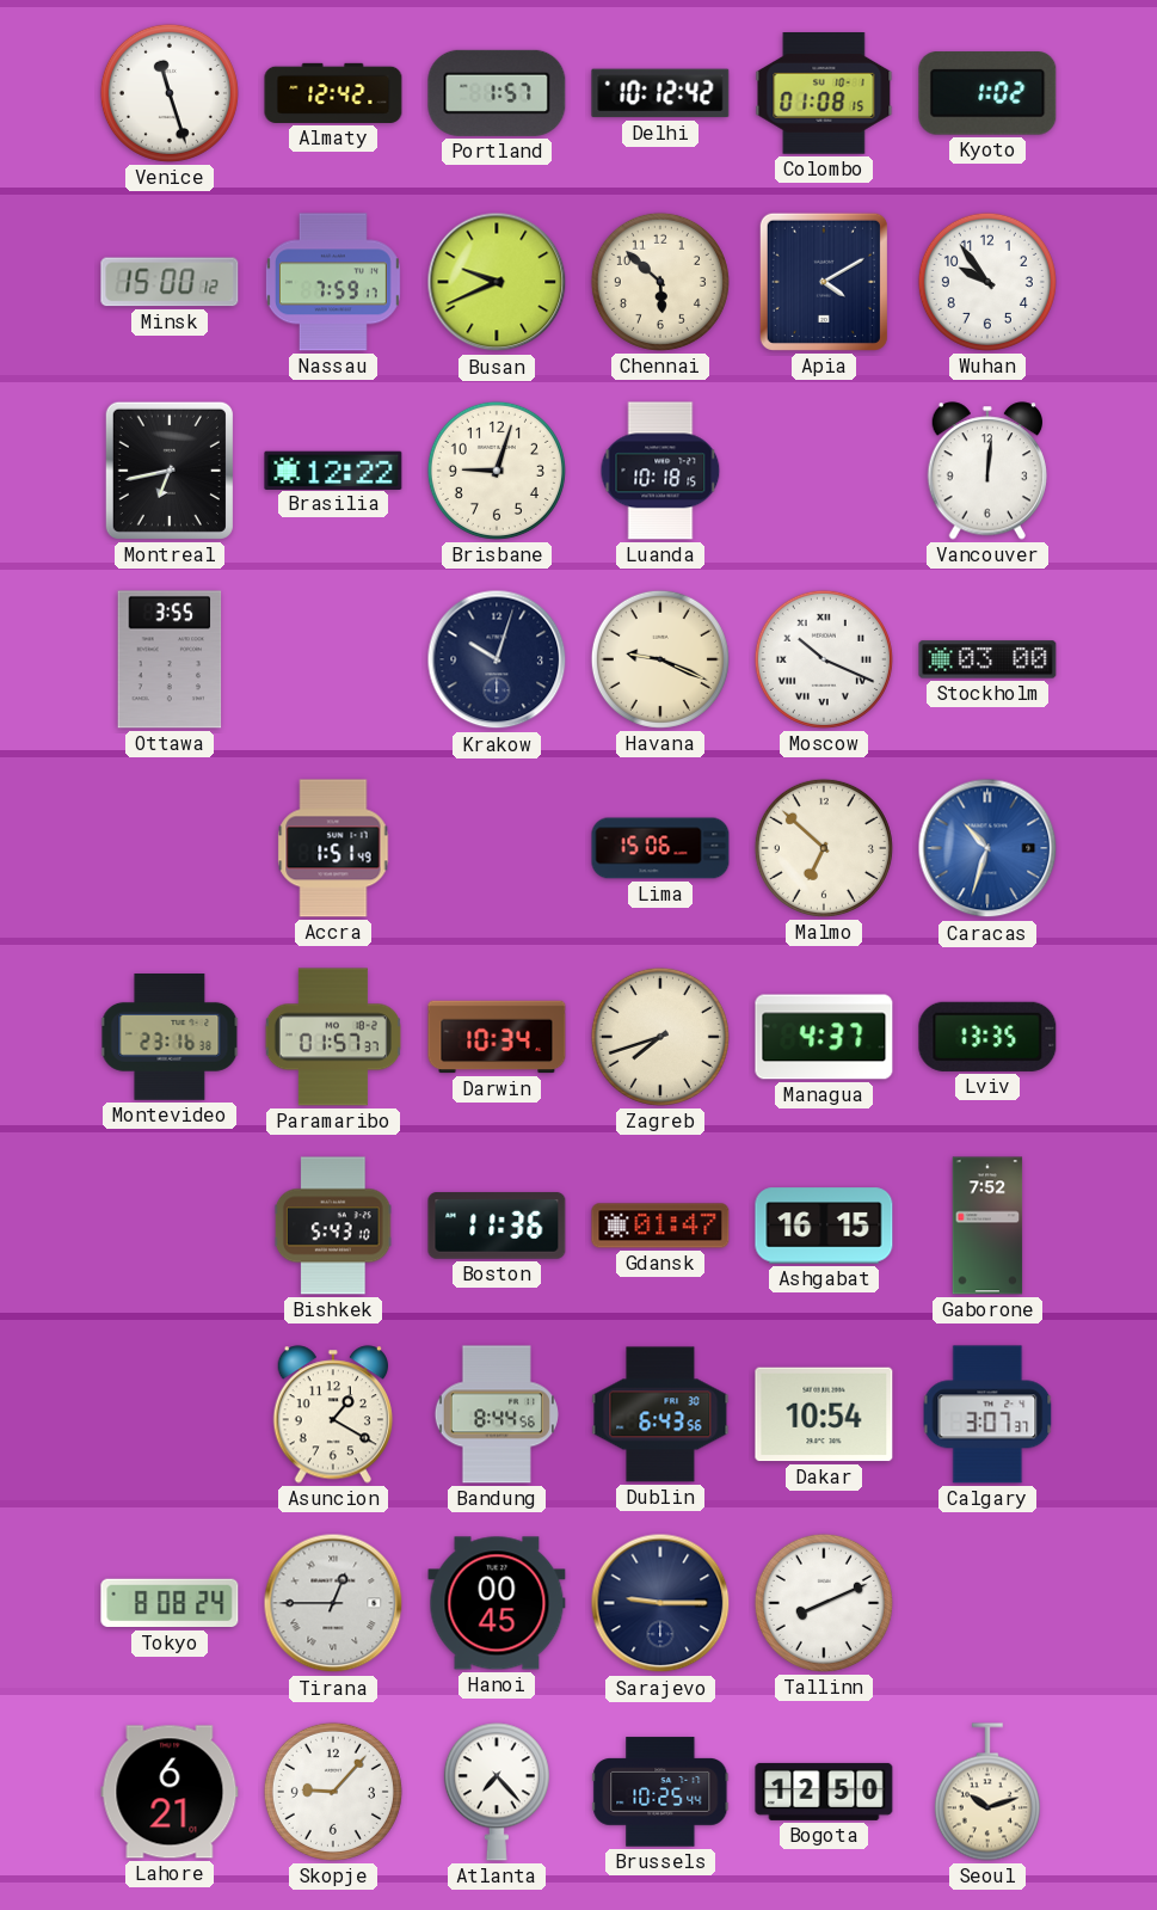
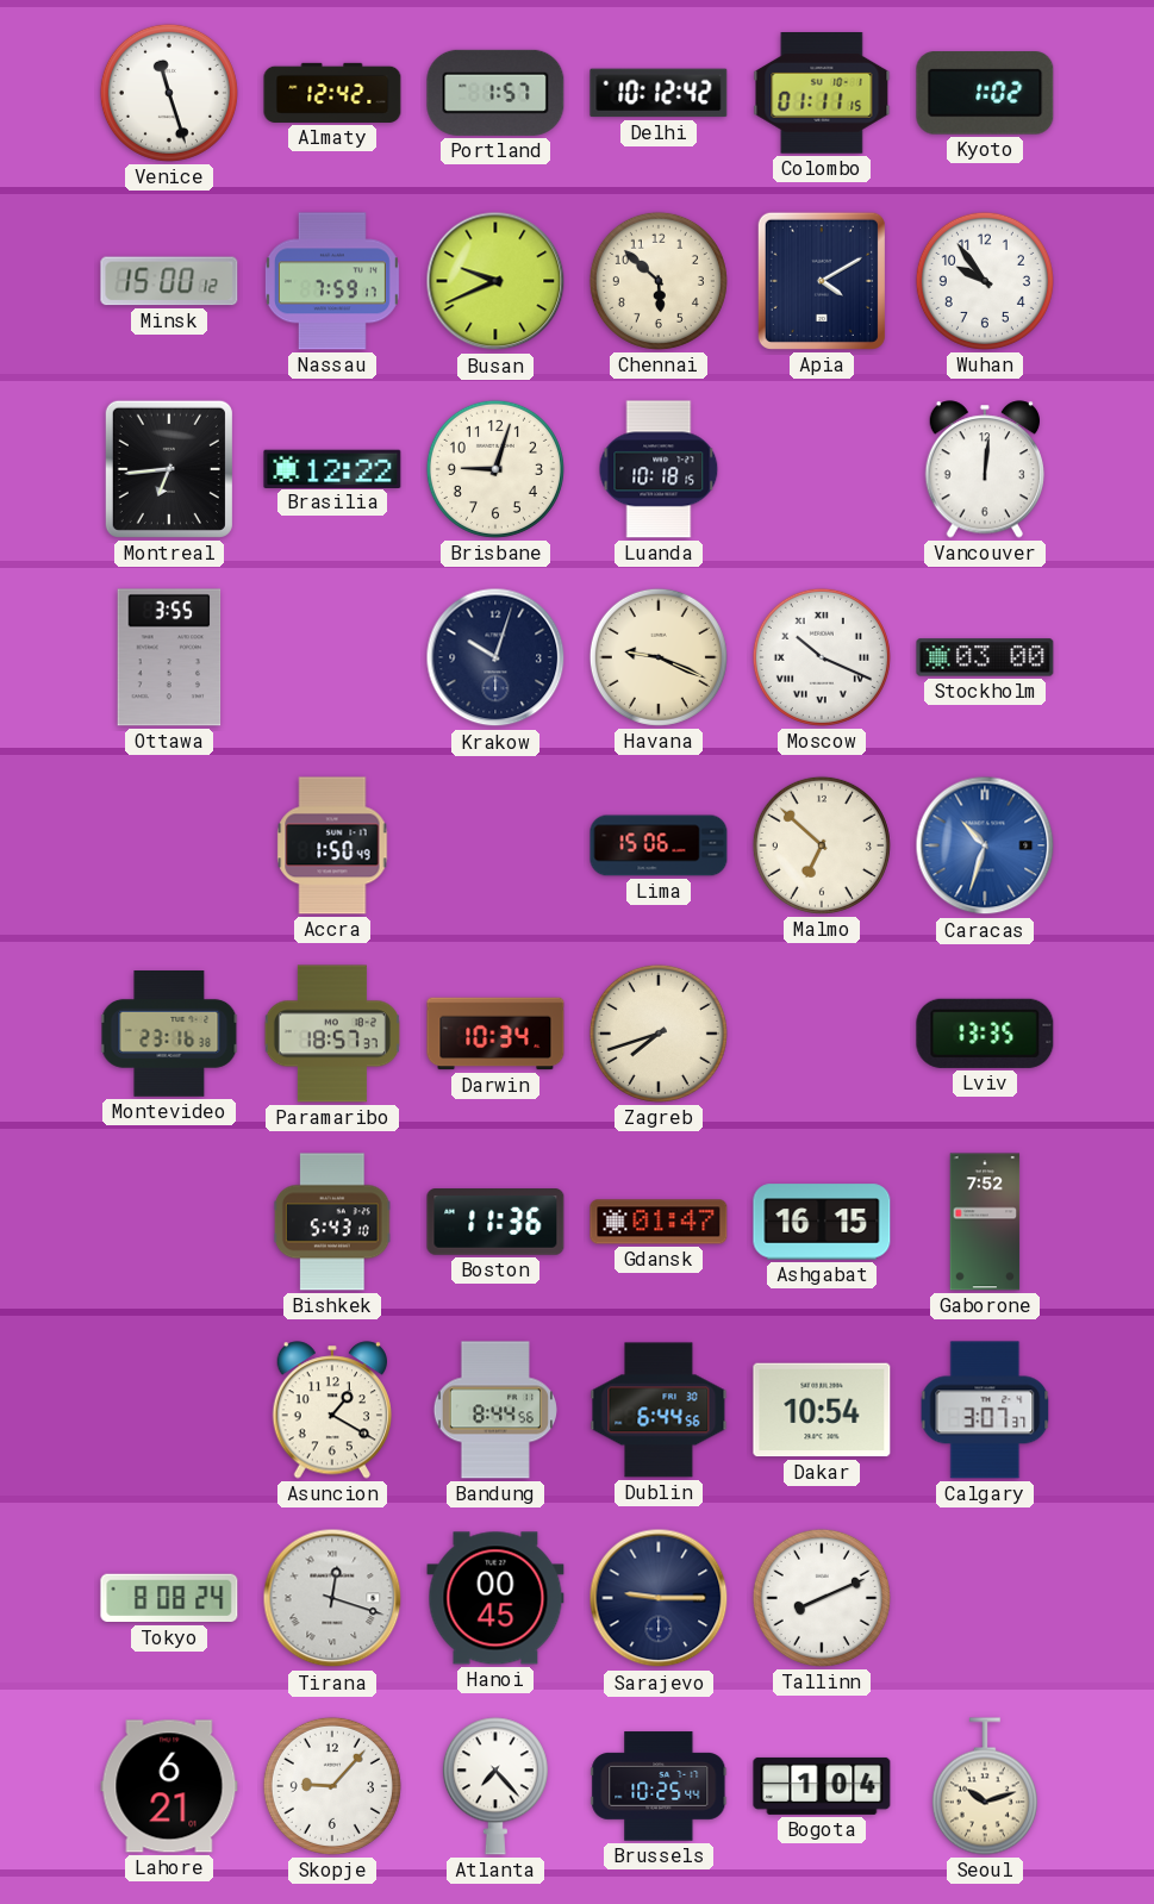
Colombo: 01:08 -> 01:11
Montreal: 6:43 -> 6:44
Accra: 1:51 -> 1:50
Paramaribo: 01:57 -> 18:57
Managua: 4:37 -> none
Dublin: 6:43 -> 6:44
Tirana: 12:45 -> 12:18
Bogota: 12:50 -> 1:04
